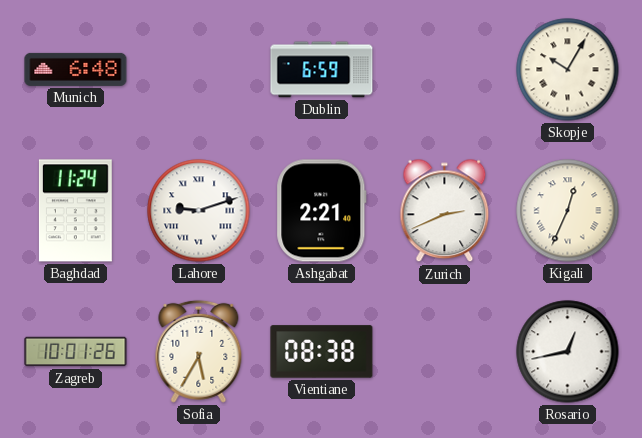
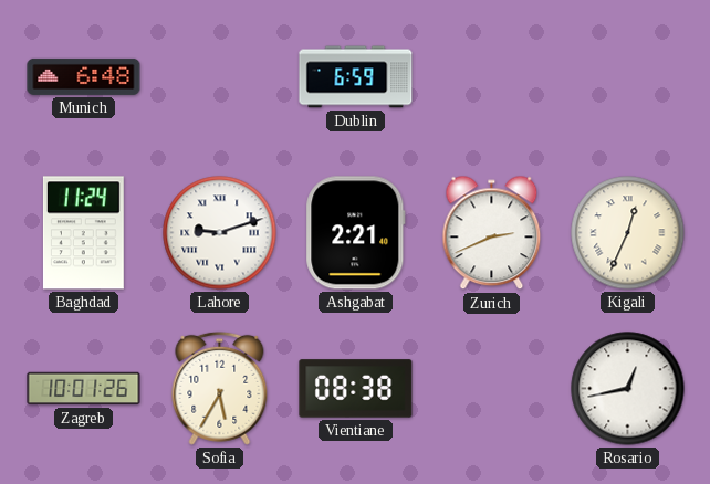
Skopje: 10:05 -> none
